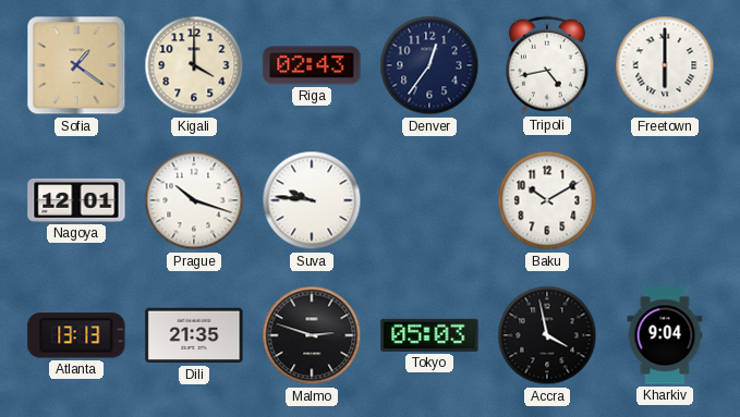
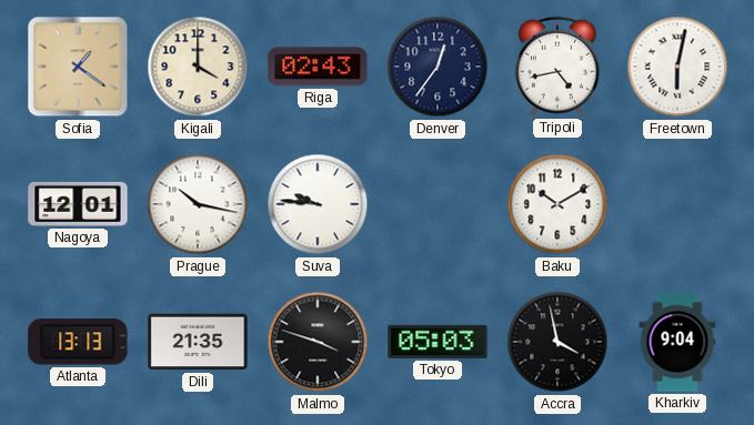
Freetown: 6:00 -> 6:02
Prague: 10:18 -> 10:17
Malmo: 2:48 -> 3:48
